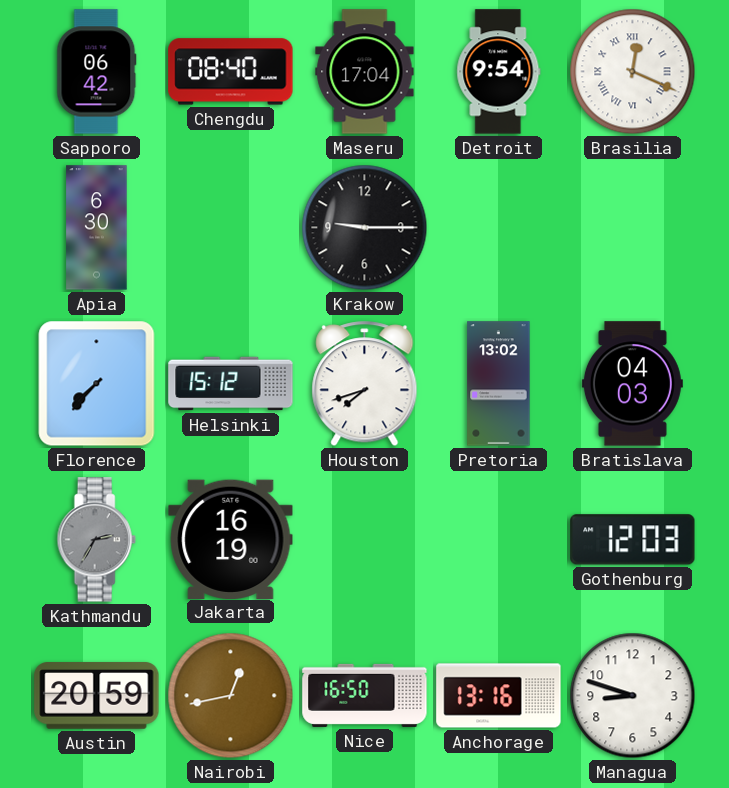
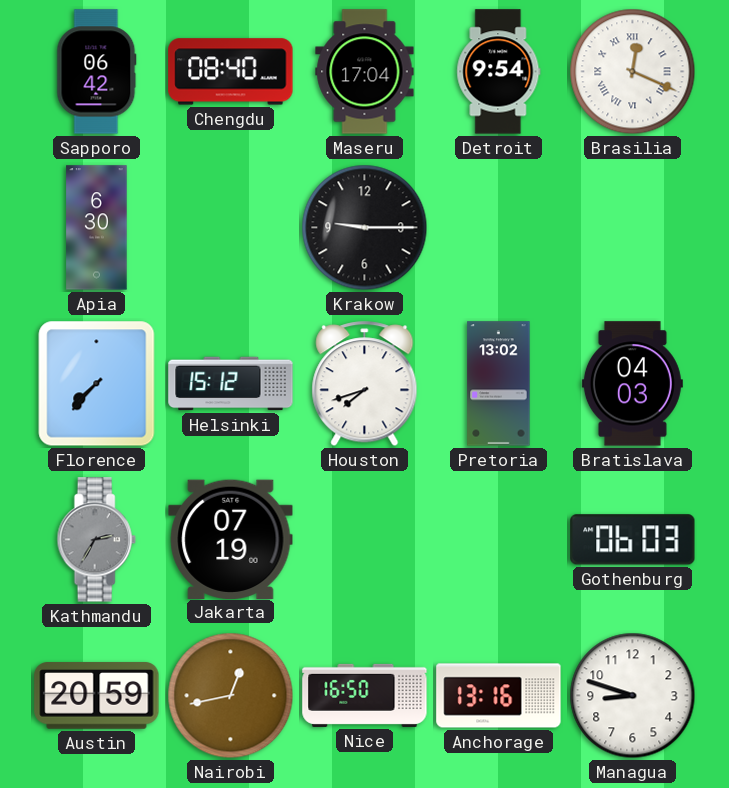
Jakarta: 16:19 -> 07:19
Gothenburg: 12:03 -> 06:03
